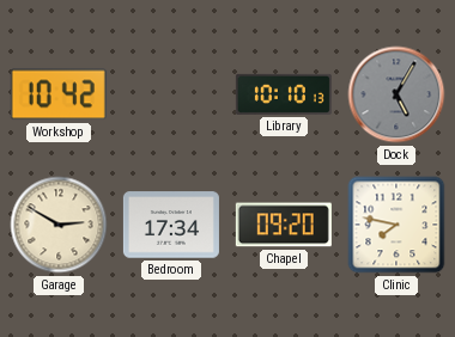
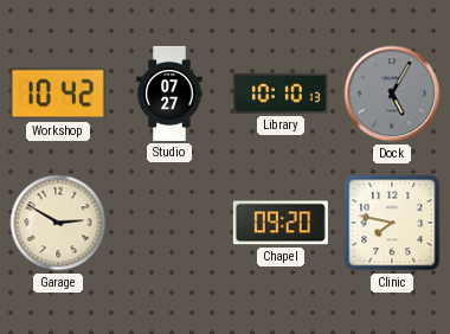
Studio: none -> 07:27
Bedroom: 17:34 -> none
